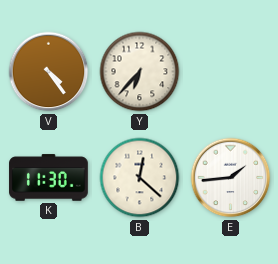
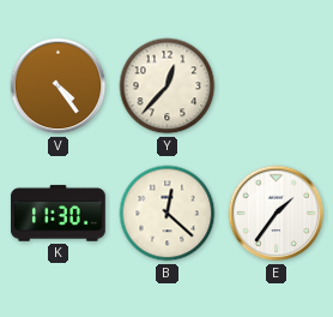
Y: 6:37 -> 12:37
E: 1:44 -> 1:36
